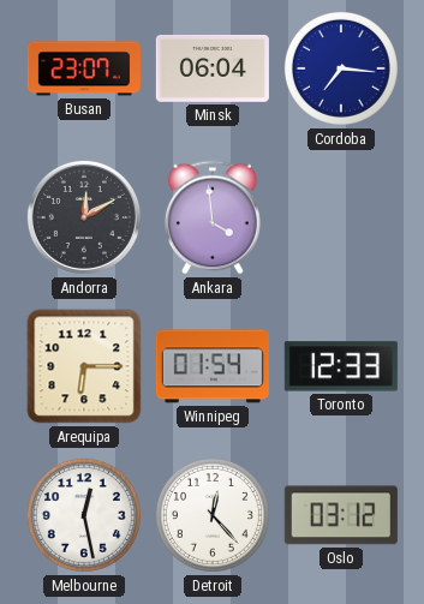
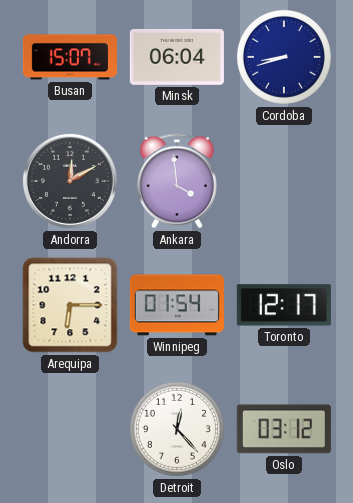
Busan: 23:07 -> 15:07
Cordoba: 7:16 -> 8:42
Toronto: 12:33 -> 12:17
Melbourne: 12:28 -> none
